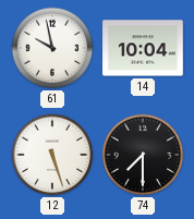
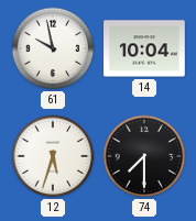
12: 5:27 -> 5:33
